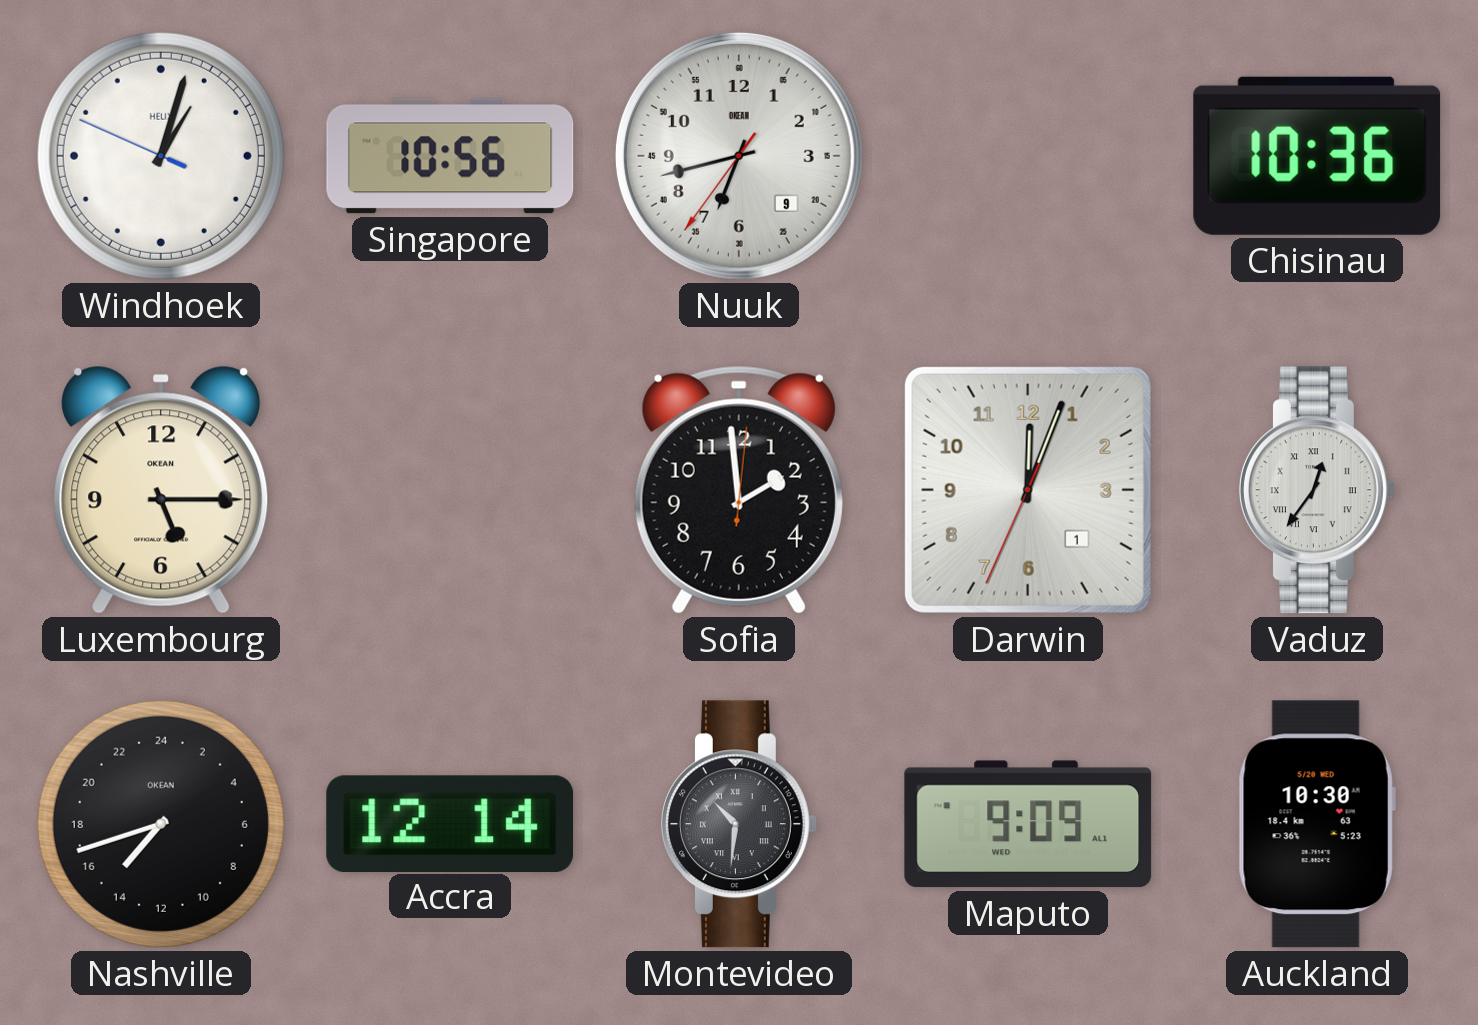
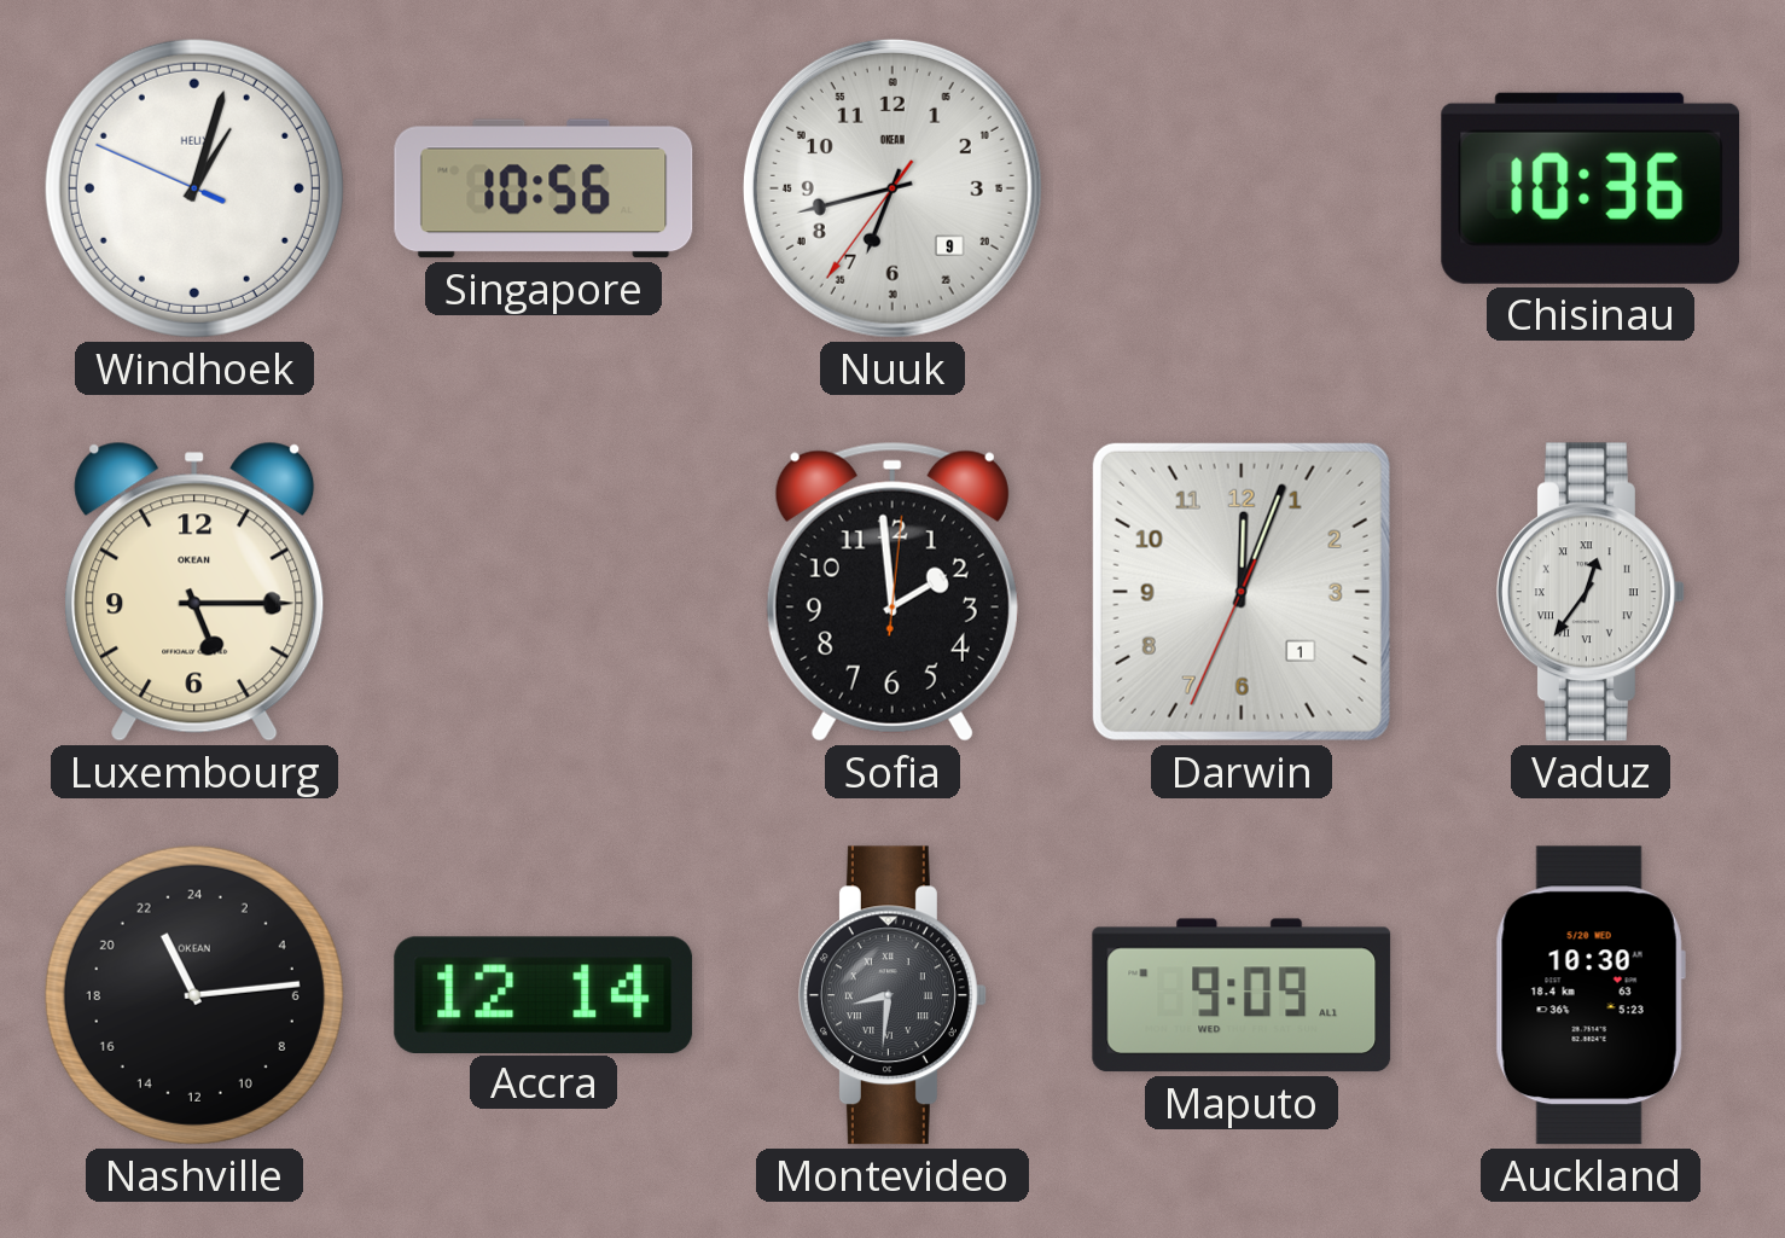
Nashville: 14:42 -> 22:14
Montevideo: 10:31 -> 8:31
